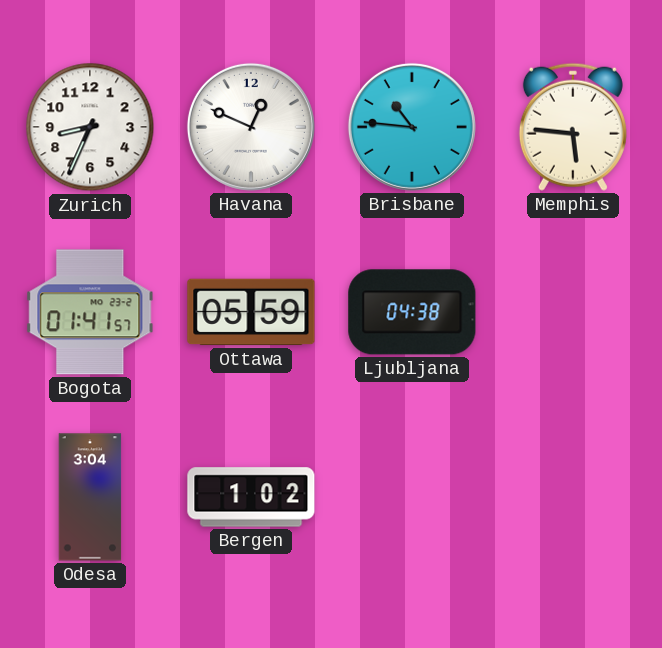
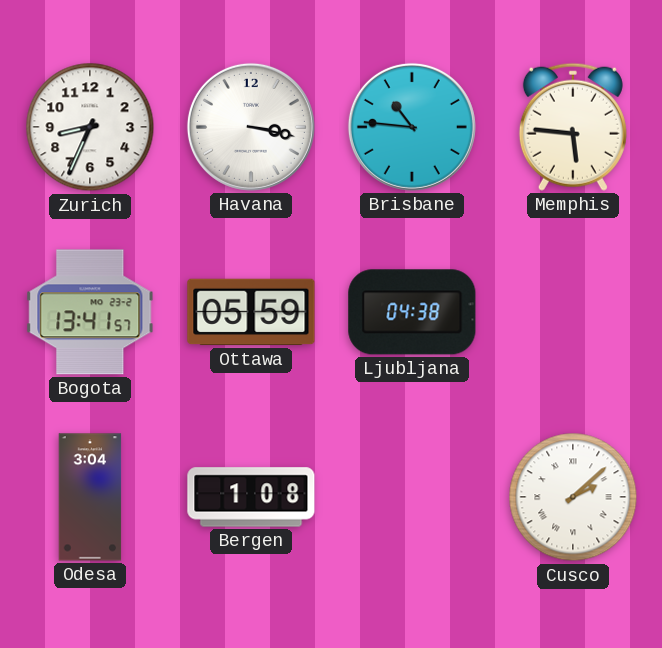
Havana: 12:49 -> 3:17
Bogota: 01:41 -> 13:41
Bergen: 1:02 -> 1:08
Cusco: none -> 2:08
